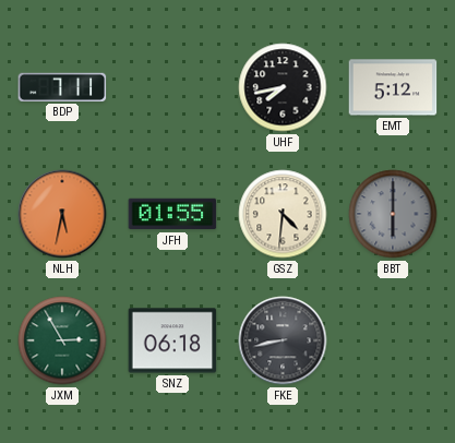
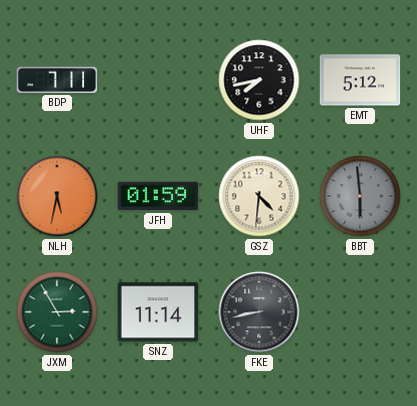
JFH: 01:55 -> 01:59
BBT: 6:00 -> 5:59
SNZ: 06:18 -> 11:14
